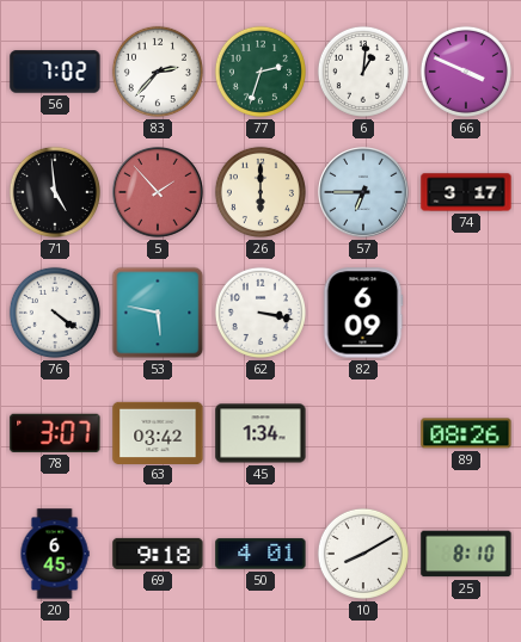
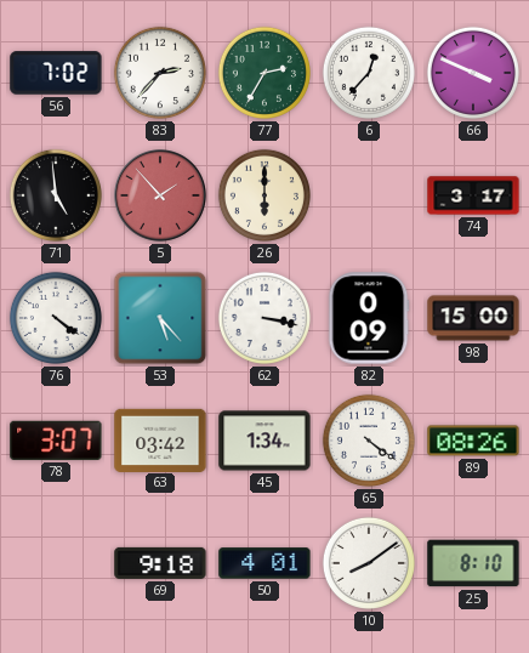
77: 2:33 -> 2:35
6: 1:01 -> 12:37
57: 6:45 -> none
53: 5:47 -> 5:23
82: 6:09 -> 0:09
98: none -> 15:00
65: none -> 4:21
20: 6:45 -> none
10: 8:10 -> 8:09
